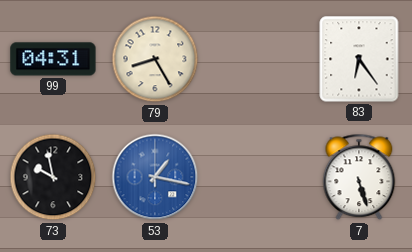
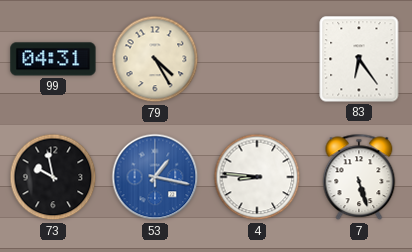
79: 8:25 -> 4:25
4: none -> 8:46
